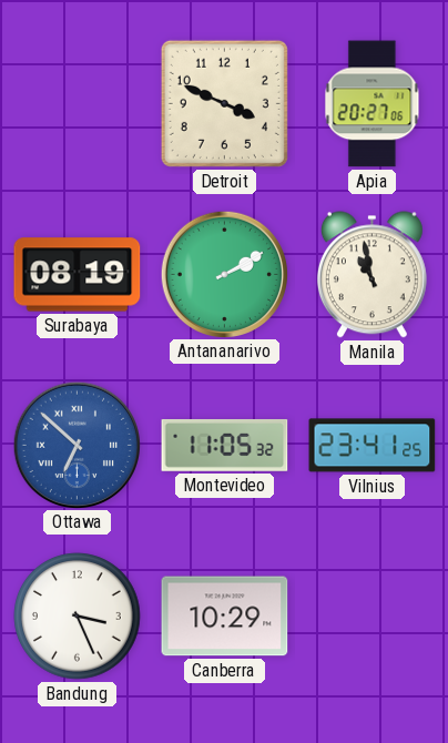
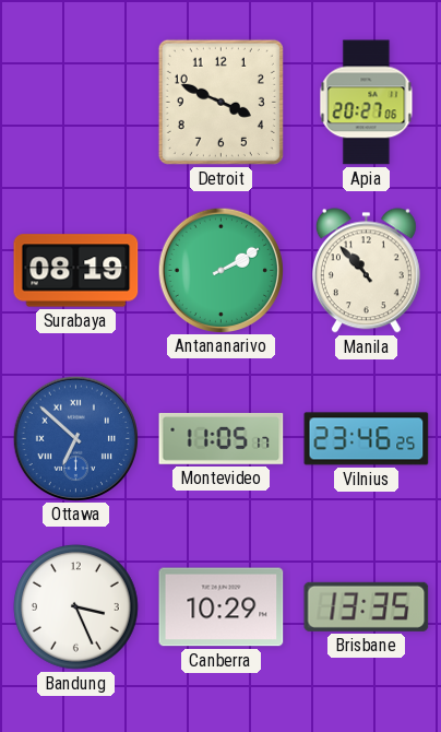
Manila: 10:58 -> 10:53
Montevideo: 11:05:32 -> 11:05:17
Vilnius: 23:41 -> 23:46
Brisbane: none -> 13:35
